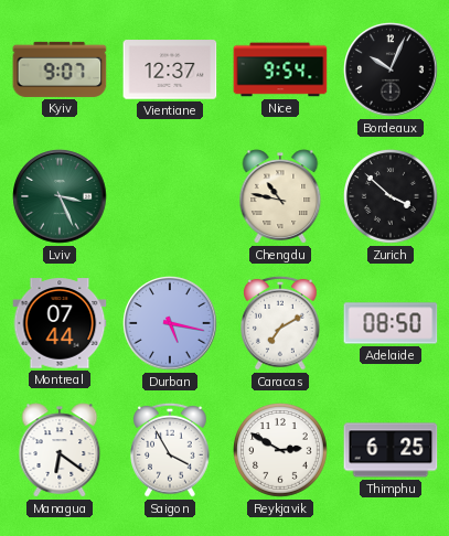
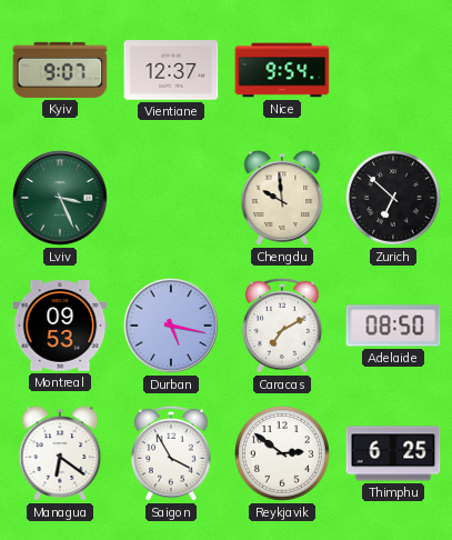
Bordeaux: 10:04 -> none
Chengdu: 10:47 -> 9:59
Zurich: 3:52 -> 6:52
Montreal: 07:44 -> 09:53
Reykjavik: 2:50 -> 2:51
